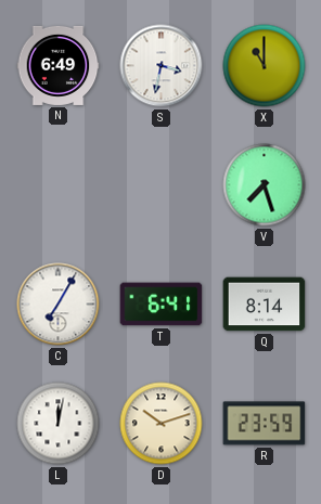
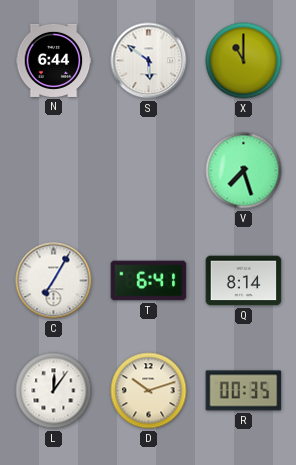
N: 6:49 -> 6:44
S: 3:32 -> 5:51
L: 12:02 -> 12:06
R: 23:59 -> 00:35
